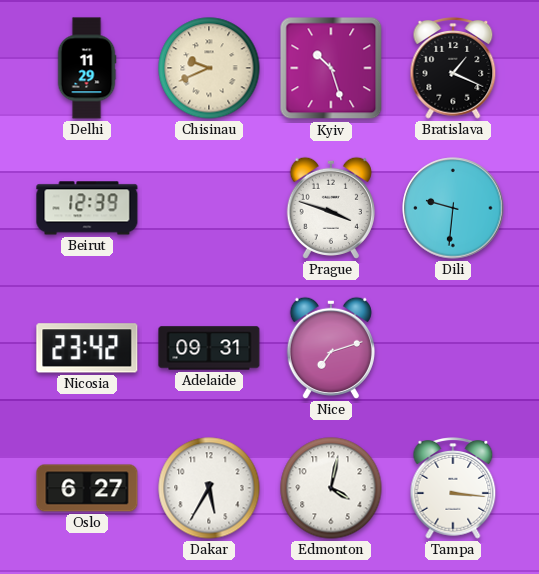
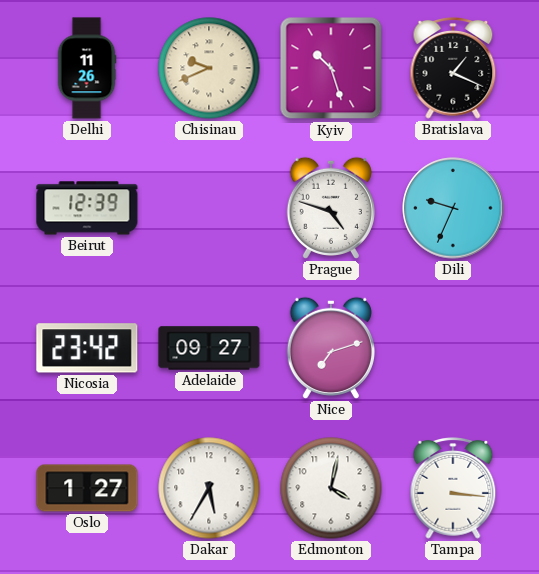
Delhi: 11:29 -> 11:26
Prague: 3:48 -> 4:48
Dili: 9:31 -> 9:34
Adelaide: 09:31 -> 09:27
Oslo: 6:27 -> 1:27
